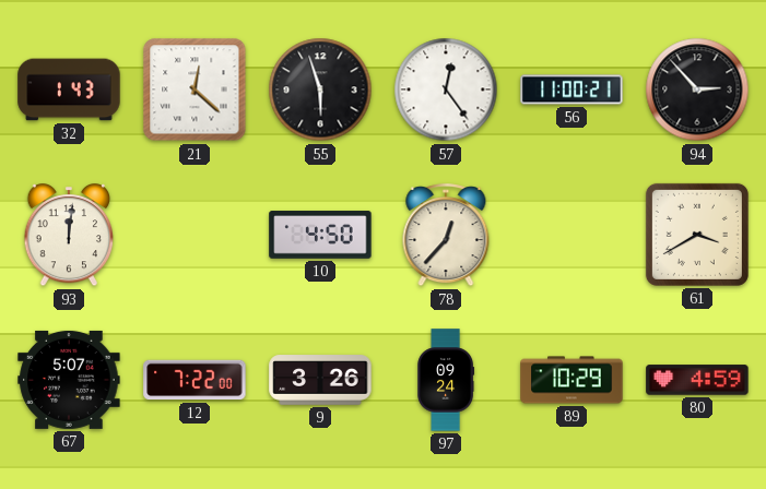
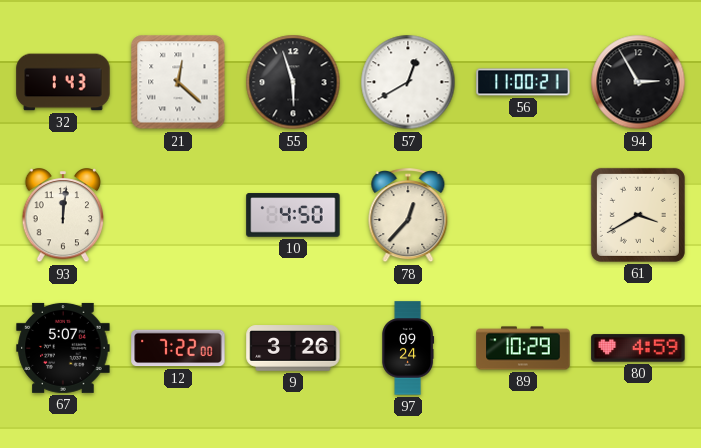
57: 12:24 -> 12:40
94: 2:53 -> 2:55
